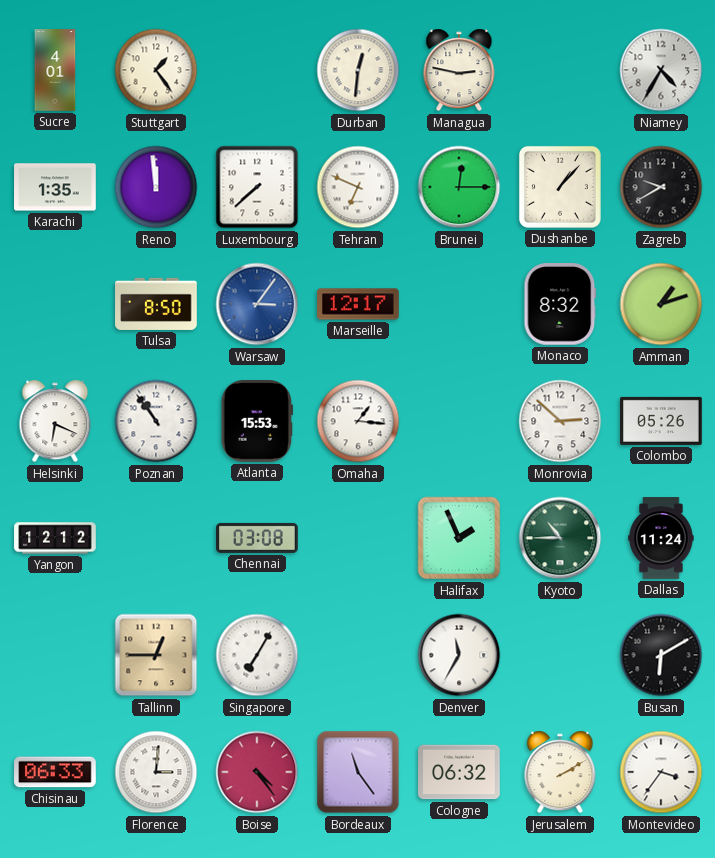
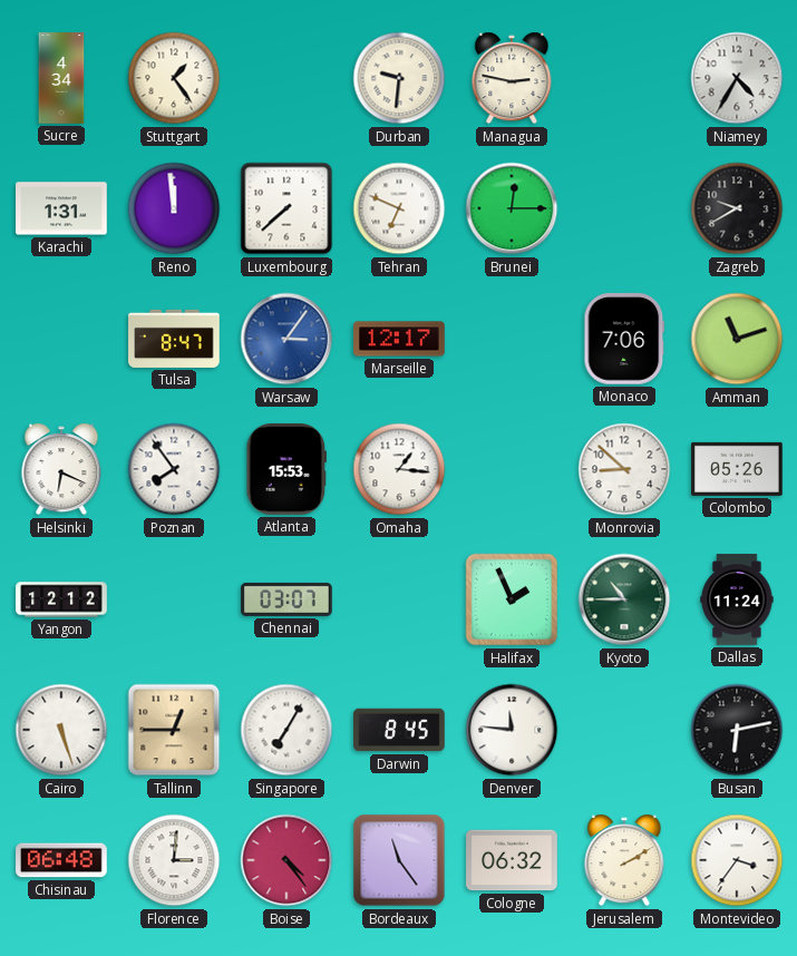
Sucre: 4:01 -> 4:34
Durban: 12:31 -> 9:31
Karachi: 1:35 -> 1:31
Dushanbe: 1:07 -> none
Tulsa: 8:50 -> 8:47
Monaco: 8:32 -> 7:06
Amman: 1:12 -> 11:12
Poznan: 10:54 -> 7:54
Monrovia: 2:52 -> 8:52
Chennai: 03:08 -> 03:07
Cairo: none -> 5:27
Darwin: none -> 8:45
Denver: 11:35 -> 11:46
Busan: 6:10 -> 6:13
Chisinau: 06:33 -> 06:48
